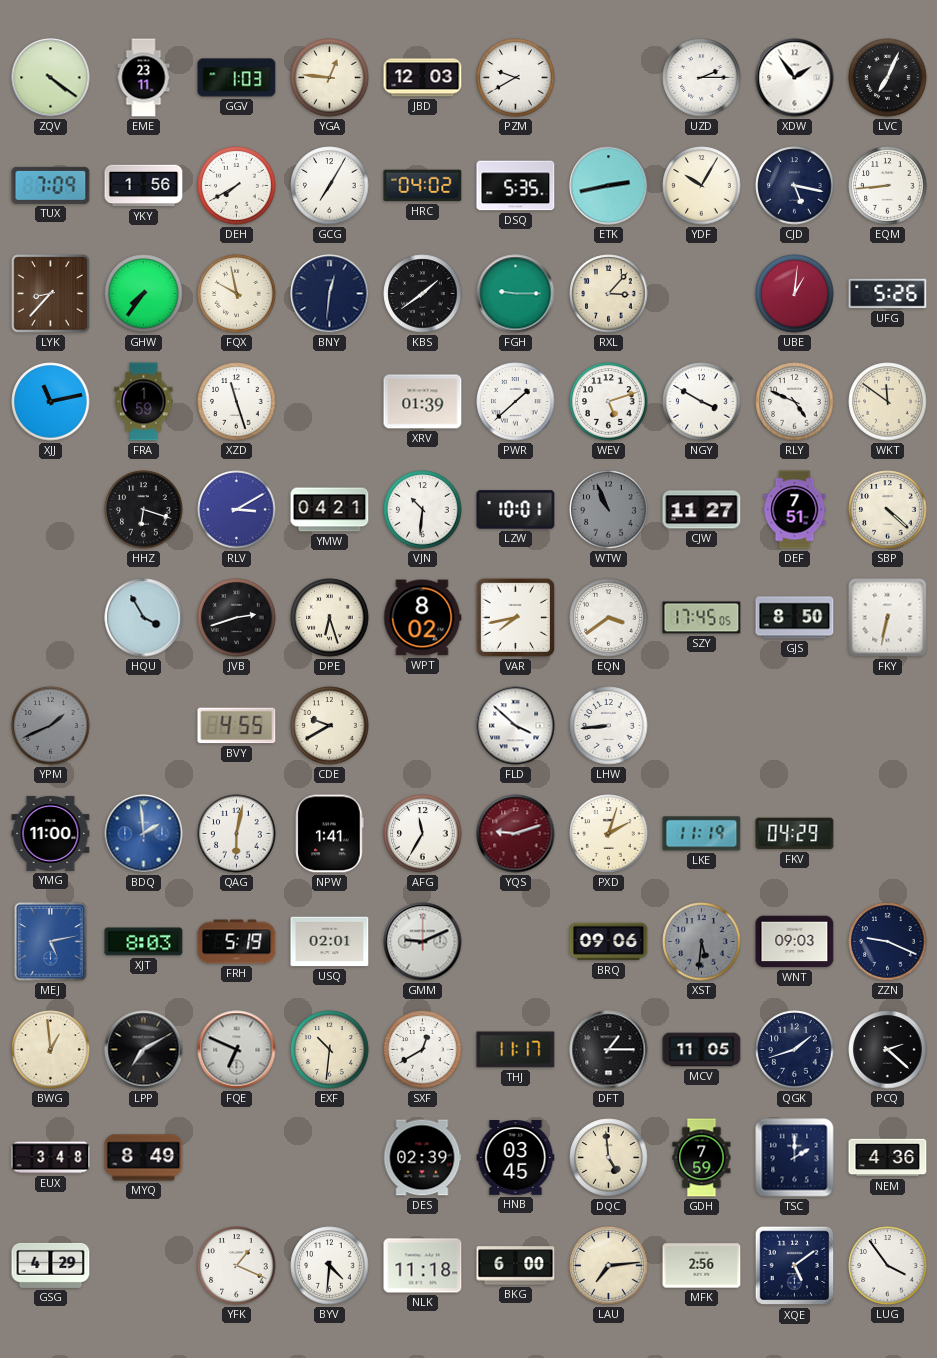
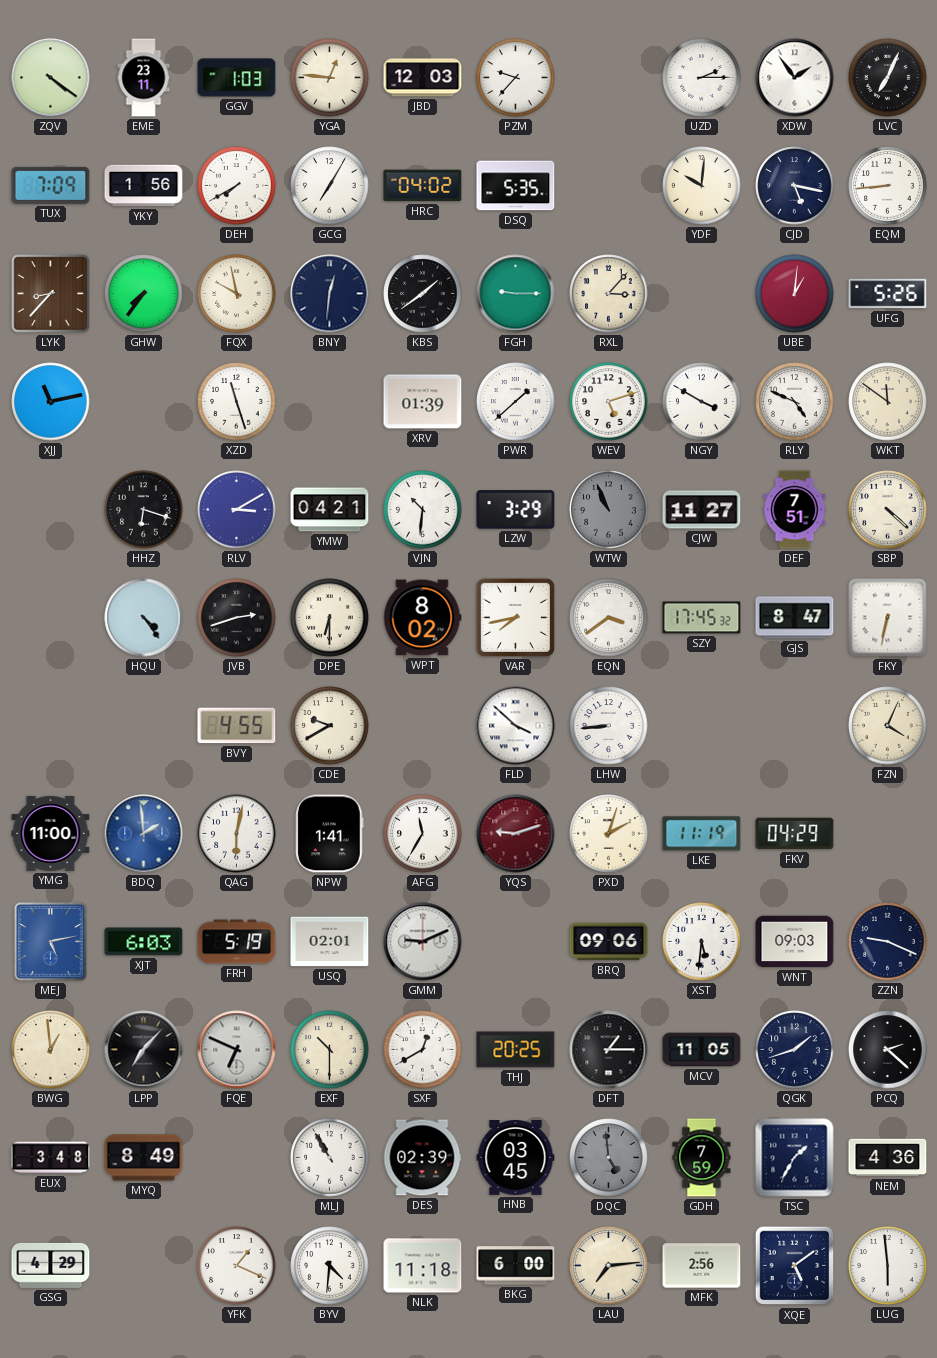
PZM: 9:40 -> 9:37
ETK: 2:43 -> none
YDF: 10:05 -> 10:01
FRA: 1:59 -> none
LZW: 10:01 -> 3:29
HQU: 3:55 -> 4:24
DPE: 6:27 -> 6:30
SZY: 17:45:05 -> 17:45:32
GJS: 8:50 -> 8:47
YPM: 1:41 -> none
FZN: none -> 4:04
XJT: 8:03 -> 6:03
XST dial: grey -> white
LPP: 7:10 -> 7:07
EXF: 10:31 -> 10:30
THJ: 11:17 -> 20:25
MLJ: none -> 10:55
DQC dial: cream -> grey
TSC: 2:00 -> 1:35
LUG: 3:54 -> 5:59
